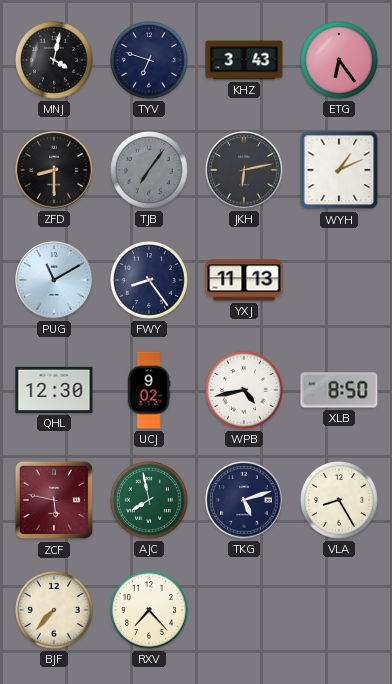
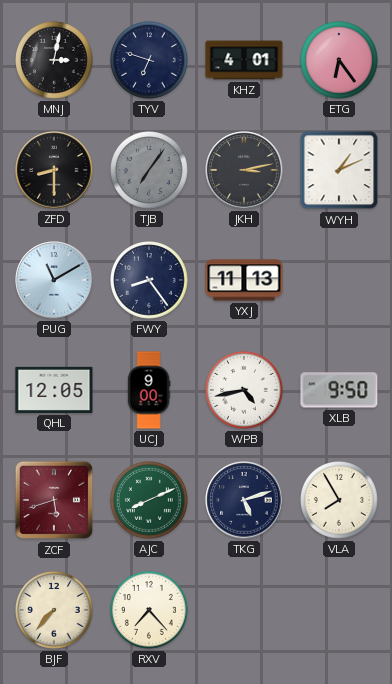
MNJ: 4:02 -> 3:02
KHZ: 3:43 -> 4:01
JKH: 6:13 -> 3:13
QHL: 12:30 -> 12:05
UCJ: 9:02 -> 9:00
XLB: 8:50 -> 9:50
ZCF: 5:47 -> 5:42
AJC: 7:58 -> 8:11
VLA: 8:25 -> 7:55
